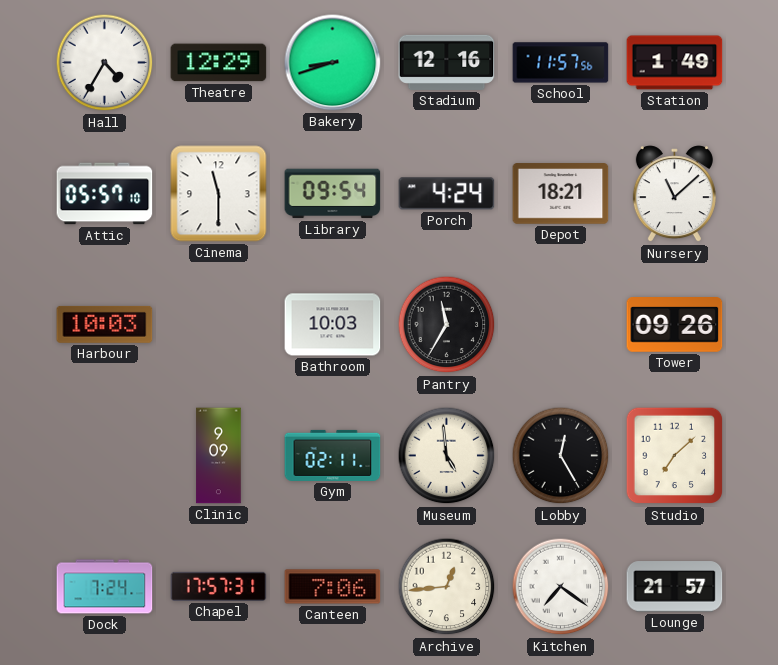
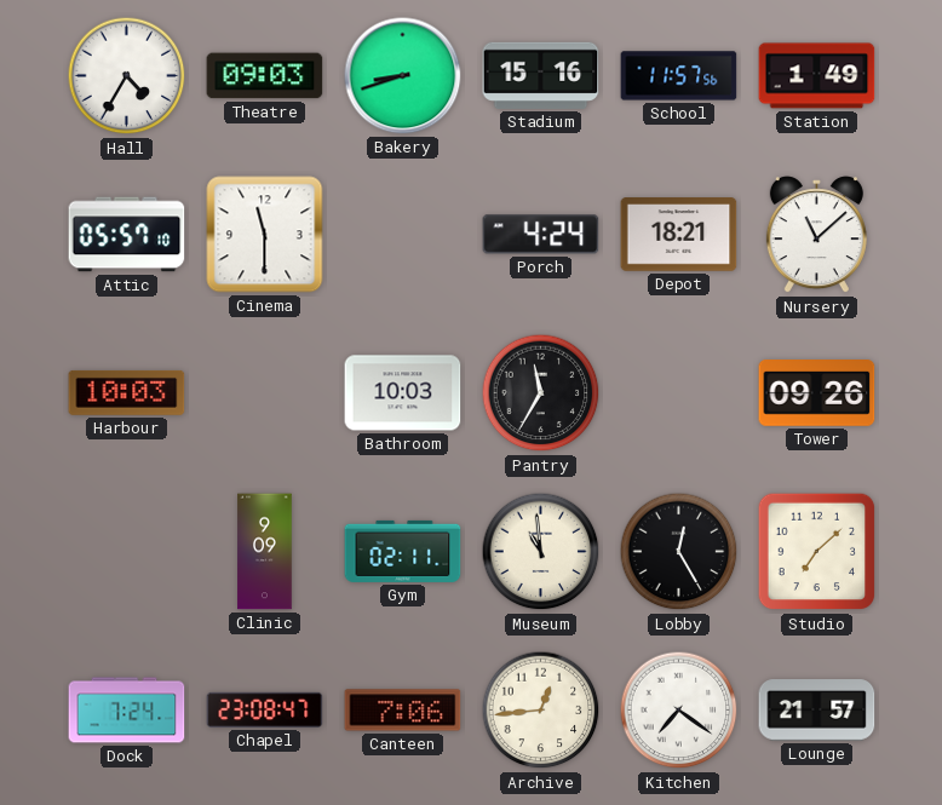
Theatre: 12:29 -> 09:03
Stadium: 12:16 -> 15:16
Library: 09:54 -> none
Museum: 4:59 -> 10:59
Chapel: 17:57 -> 23:08
